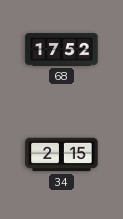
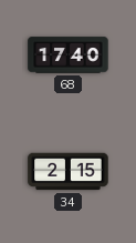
68: 17:52 -> 17:40
